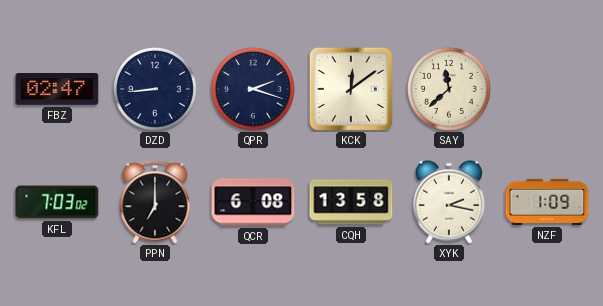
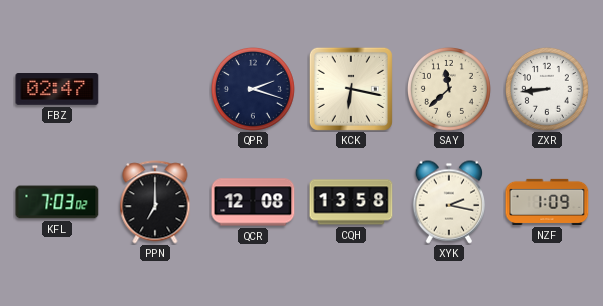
DZD: 8:44 -> none
KCK: 12:09 -> 6:17
ZXR: none -> 8:44
QCR: 6:08 -> 12:08
